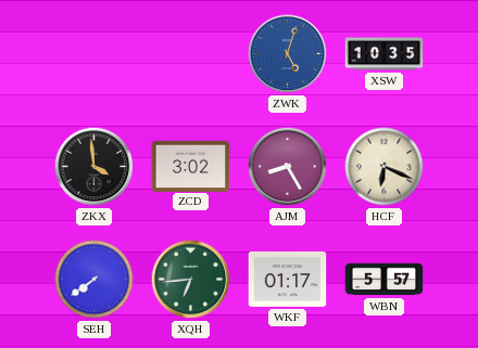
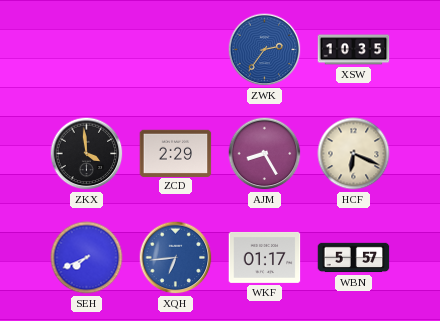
ZWK: 5:03 -> 2:36
ZCD: 3:02 -> 2:29
SEH: 7:39 -> 7:41
XQH dial: green -> blue
